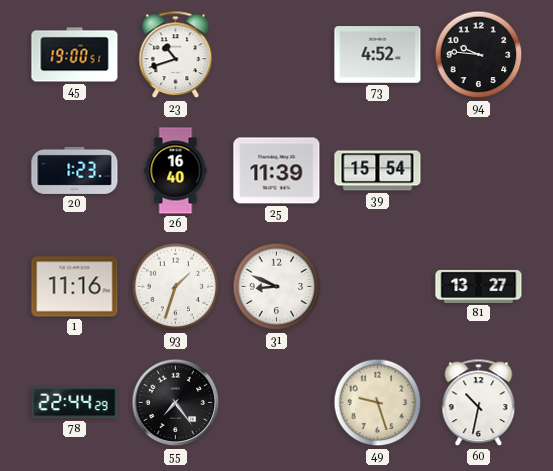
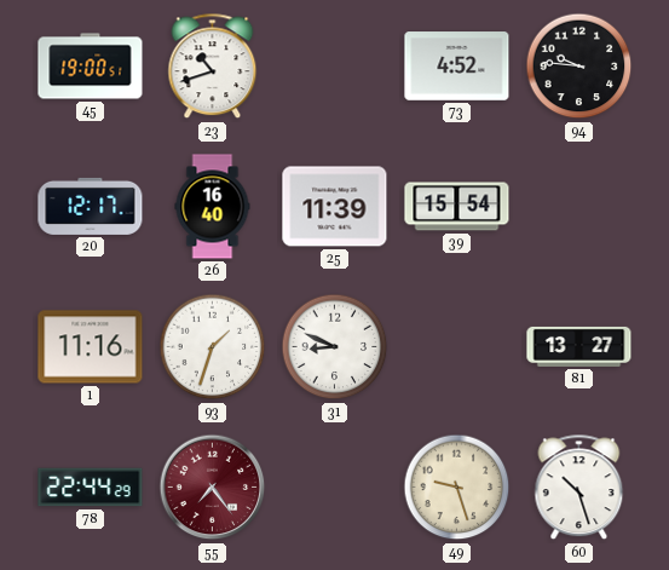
20: 1:23 -> 12:17
55 dial: black -> burgundy
60: 10:32 -> 10:27
